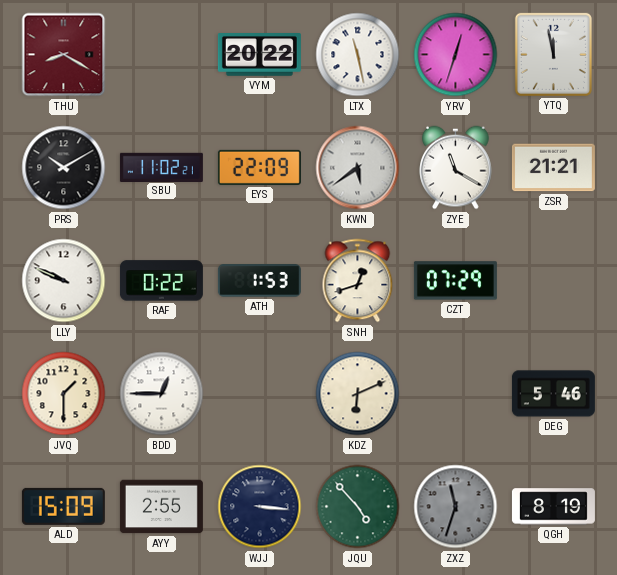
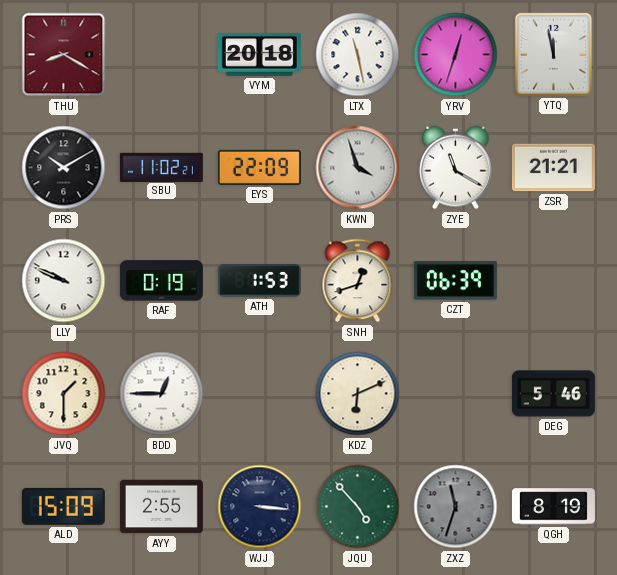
VYM: 20:22 -> 20:18
KWN: 5:39 -> 3:57
RAF: 0:22 -> 0:19
CZT: 07:29 -> 06:39
